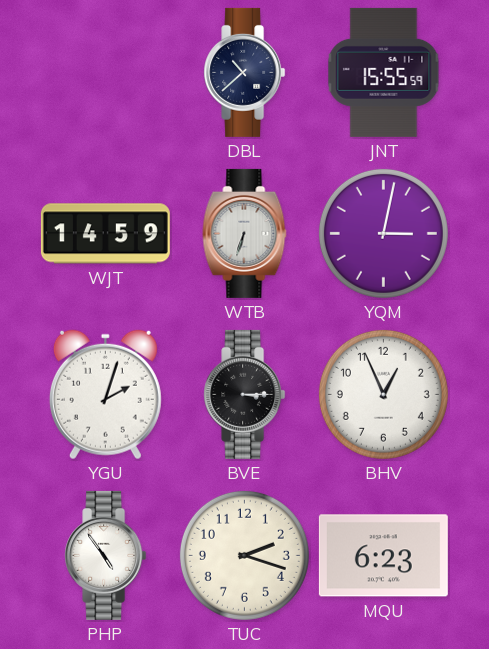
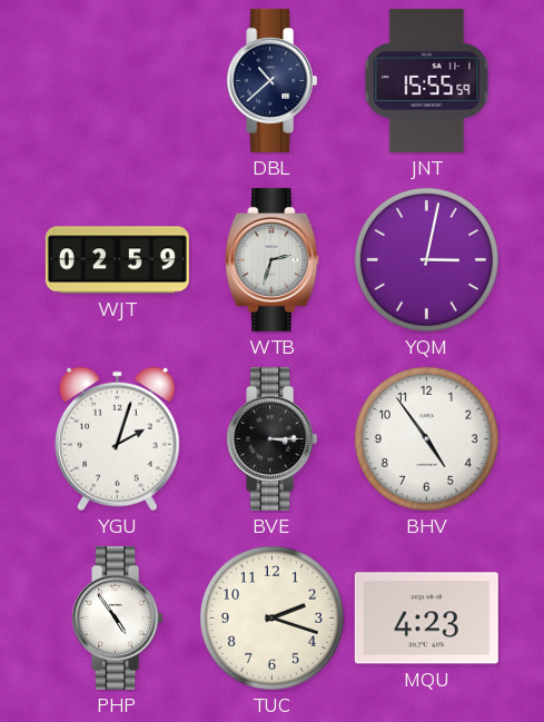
WJT: 14:59 -> 02:59
WTB: 6:33 -> 2:33
BHV: 12:56 -> 4:54
MQU: 6:23 -> 4:23
